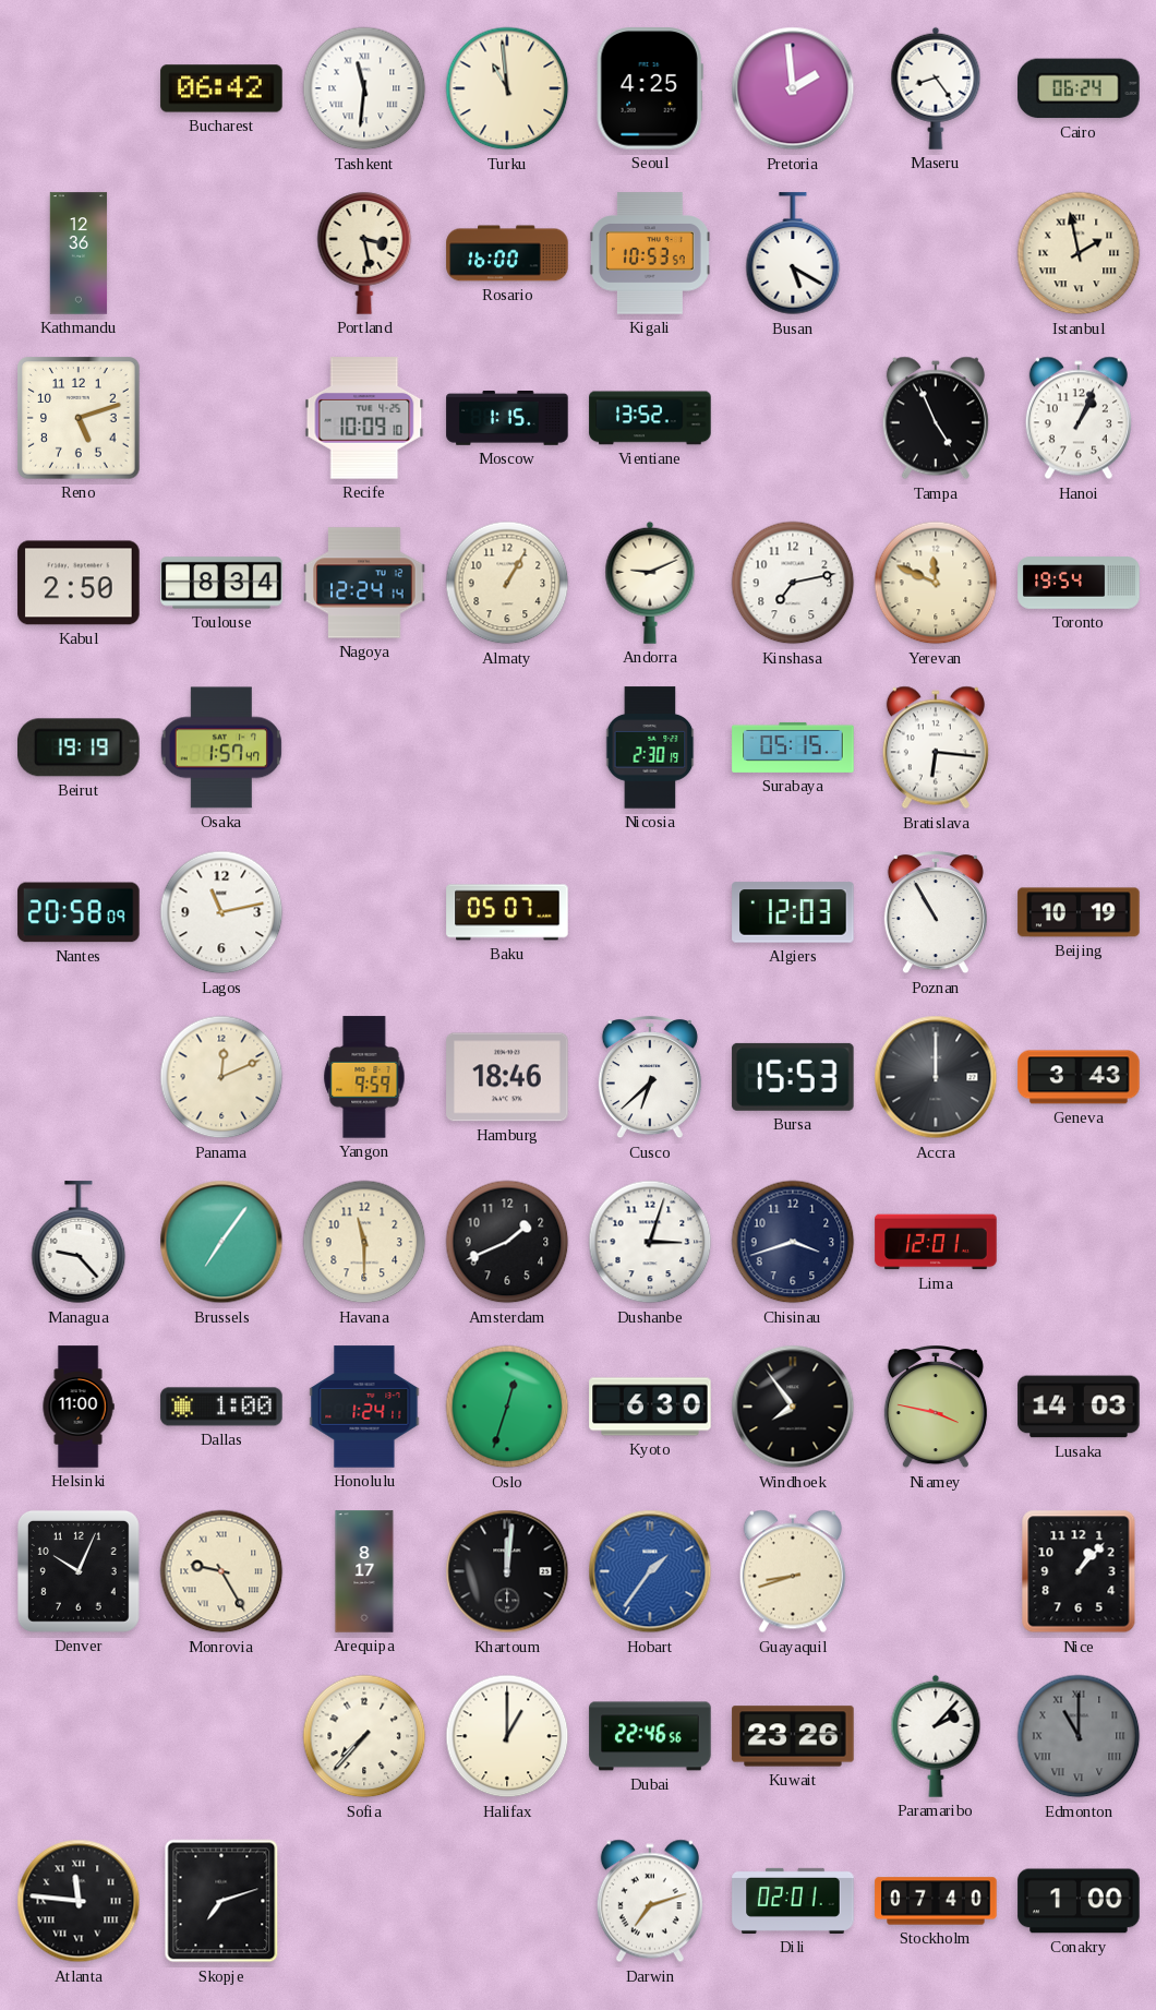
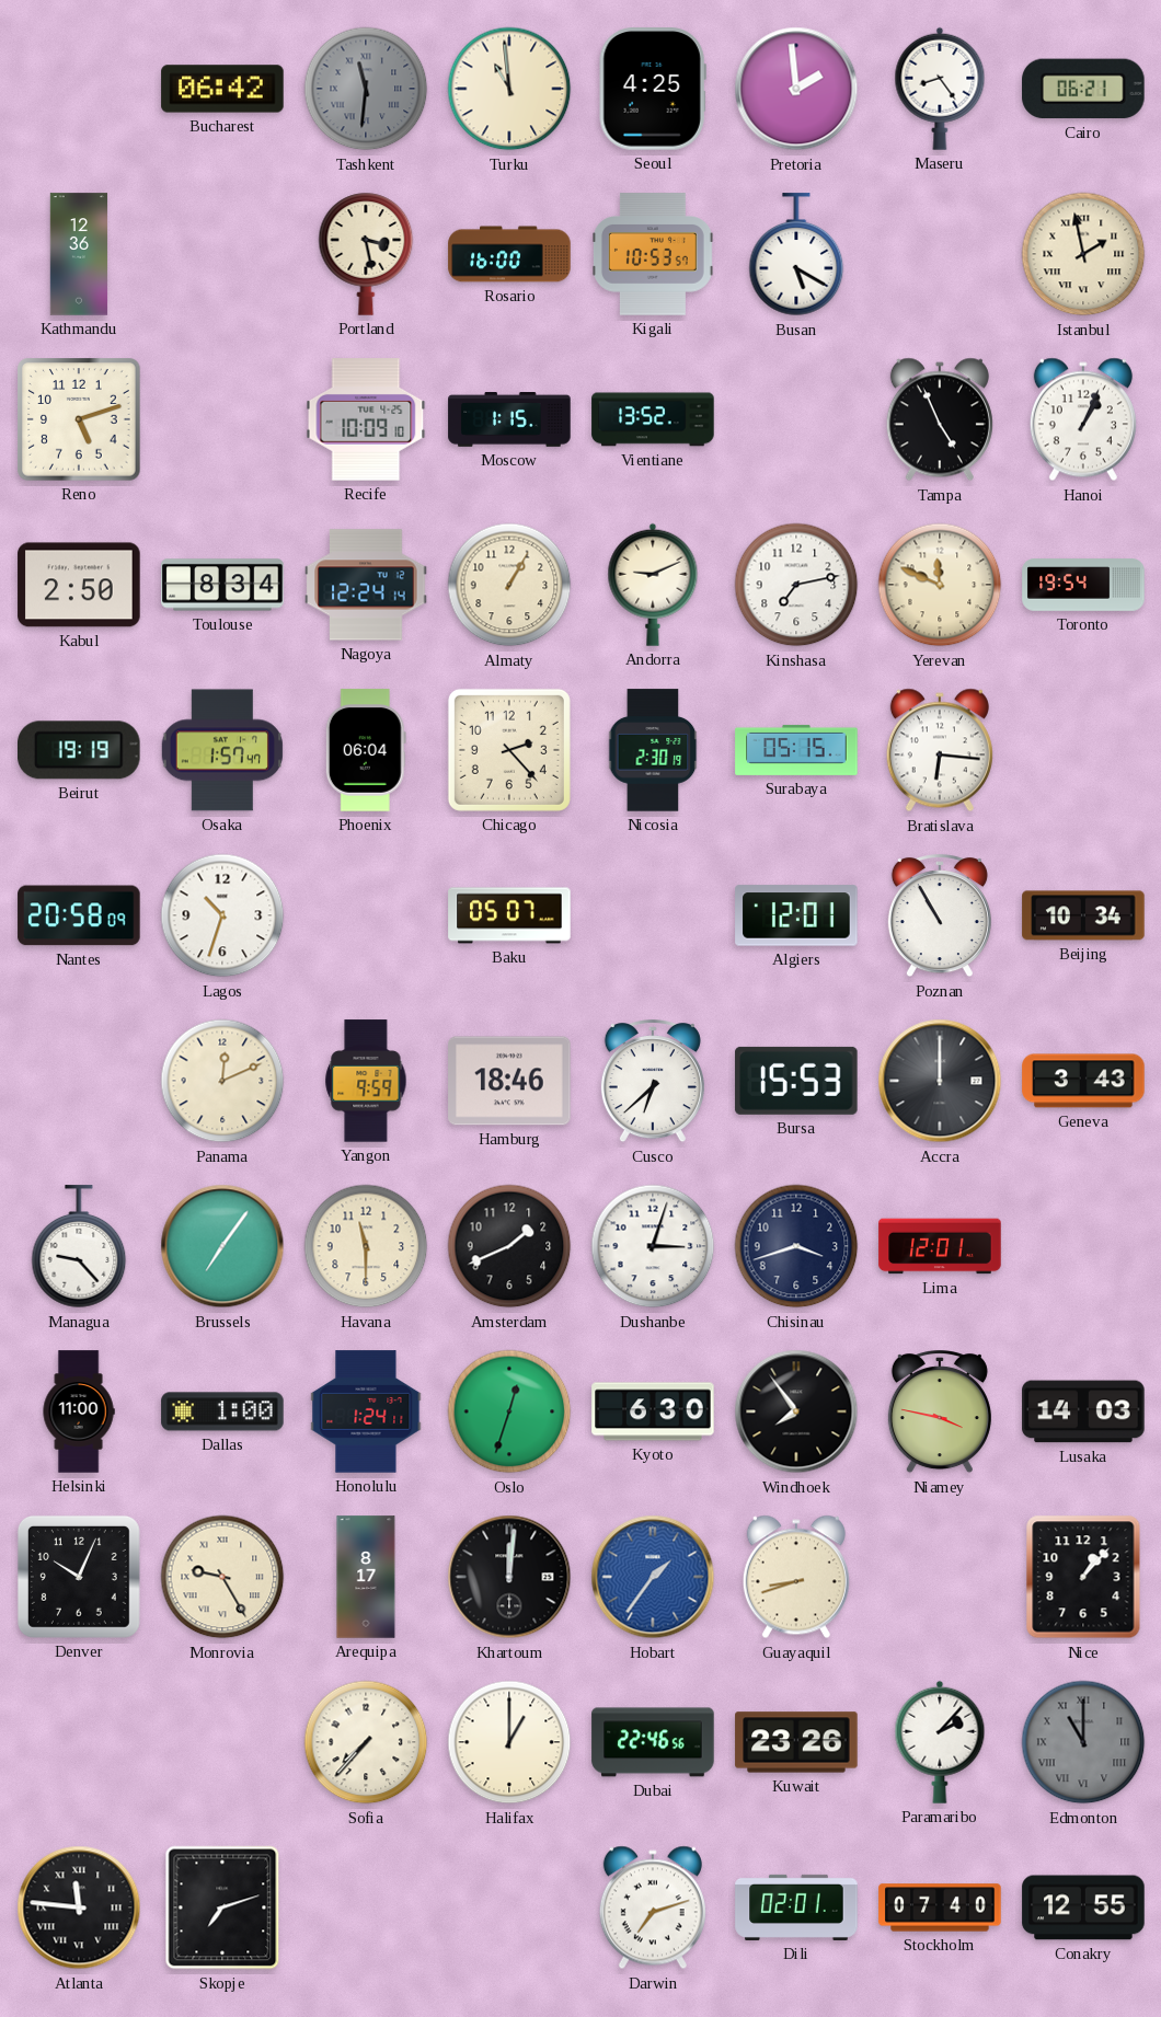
Tashkent dial: white -> grey
Cairo: 06:24 -> 06:21
Phoenix: none -> 06:04
Chicago: none -> 2:23
Lagos: 11:13 -> 10:33
Algiers: 12:03 -> 12:01
Beijing: 10:19 -> 10:34
Conakry: 1:00 -> 12:55
